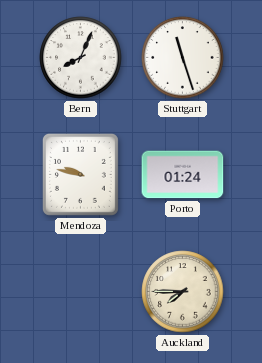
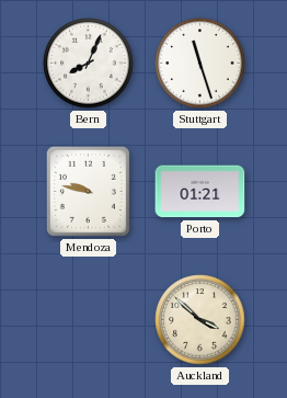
Porto: 01:24 -> 01:21
Auckland: 7:45 -> 3:52
